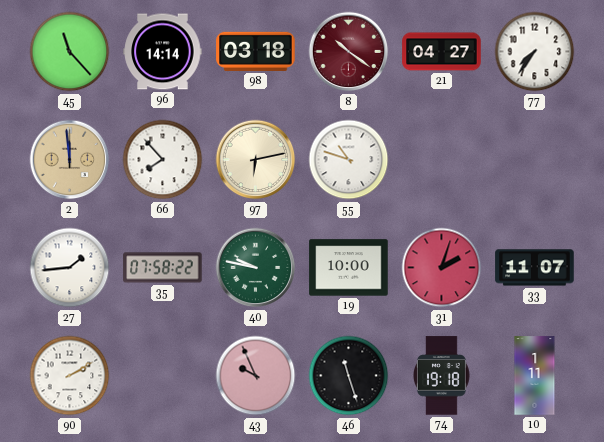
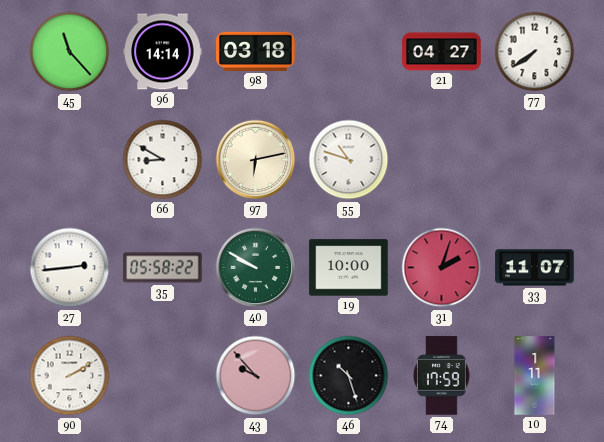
8: 10:21 -> none
77: 7:36 -> 7:39
2: 11:59 -> none
66: 7:53 -> 8:50
27: 1:44 -> 2:44
35: 07:58 -> 05:58
40: 9:47 -> 9:50
43: 9:56 -> 9:53
46: 11:27 -> 10:27
74: 19:18 -> 17:59
